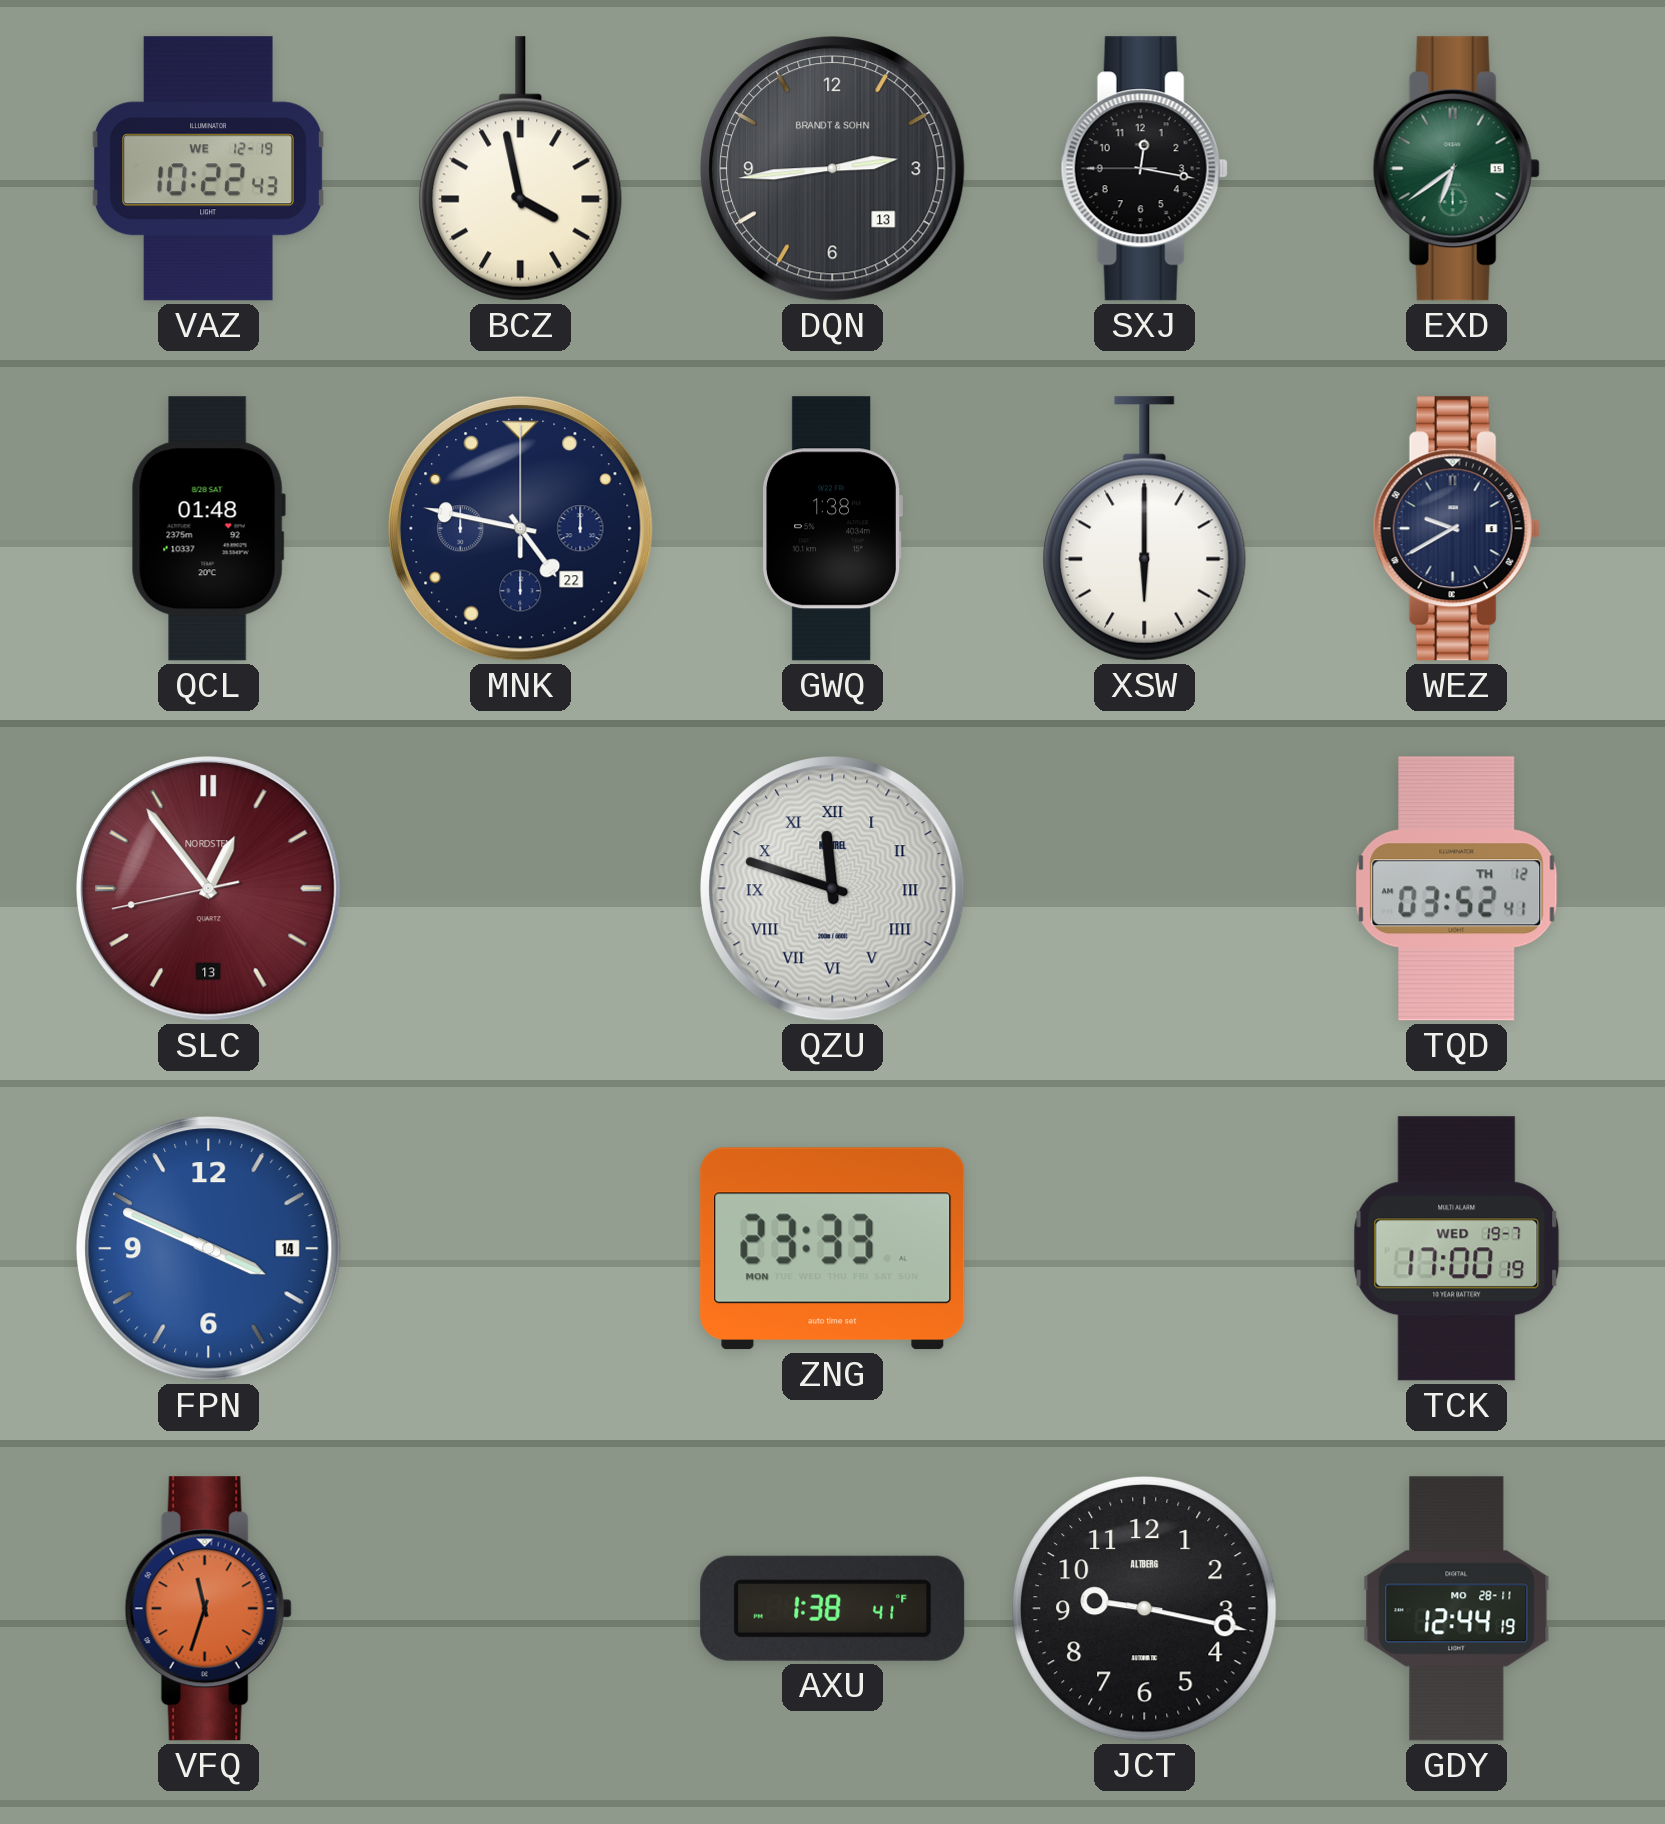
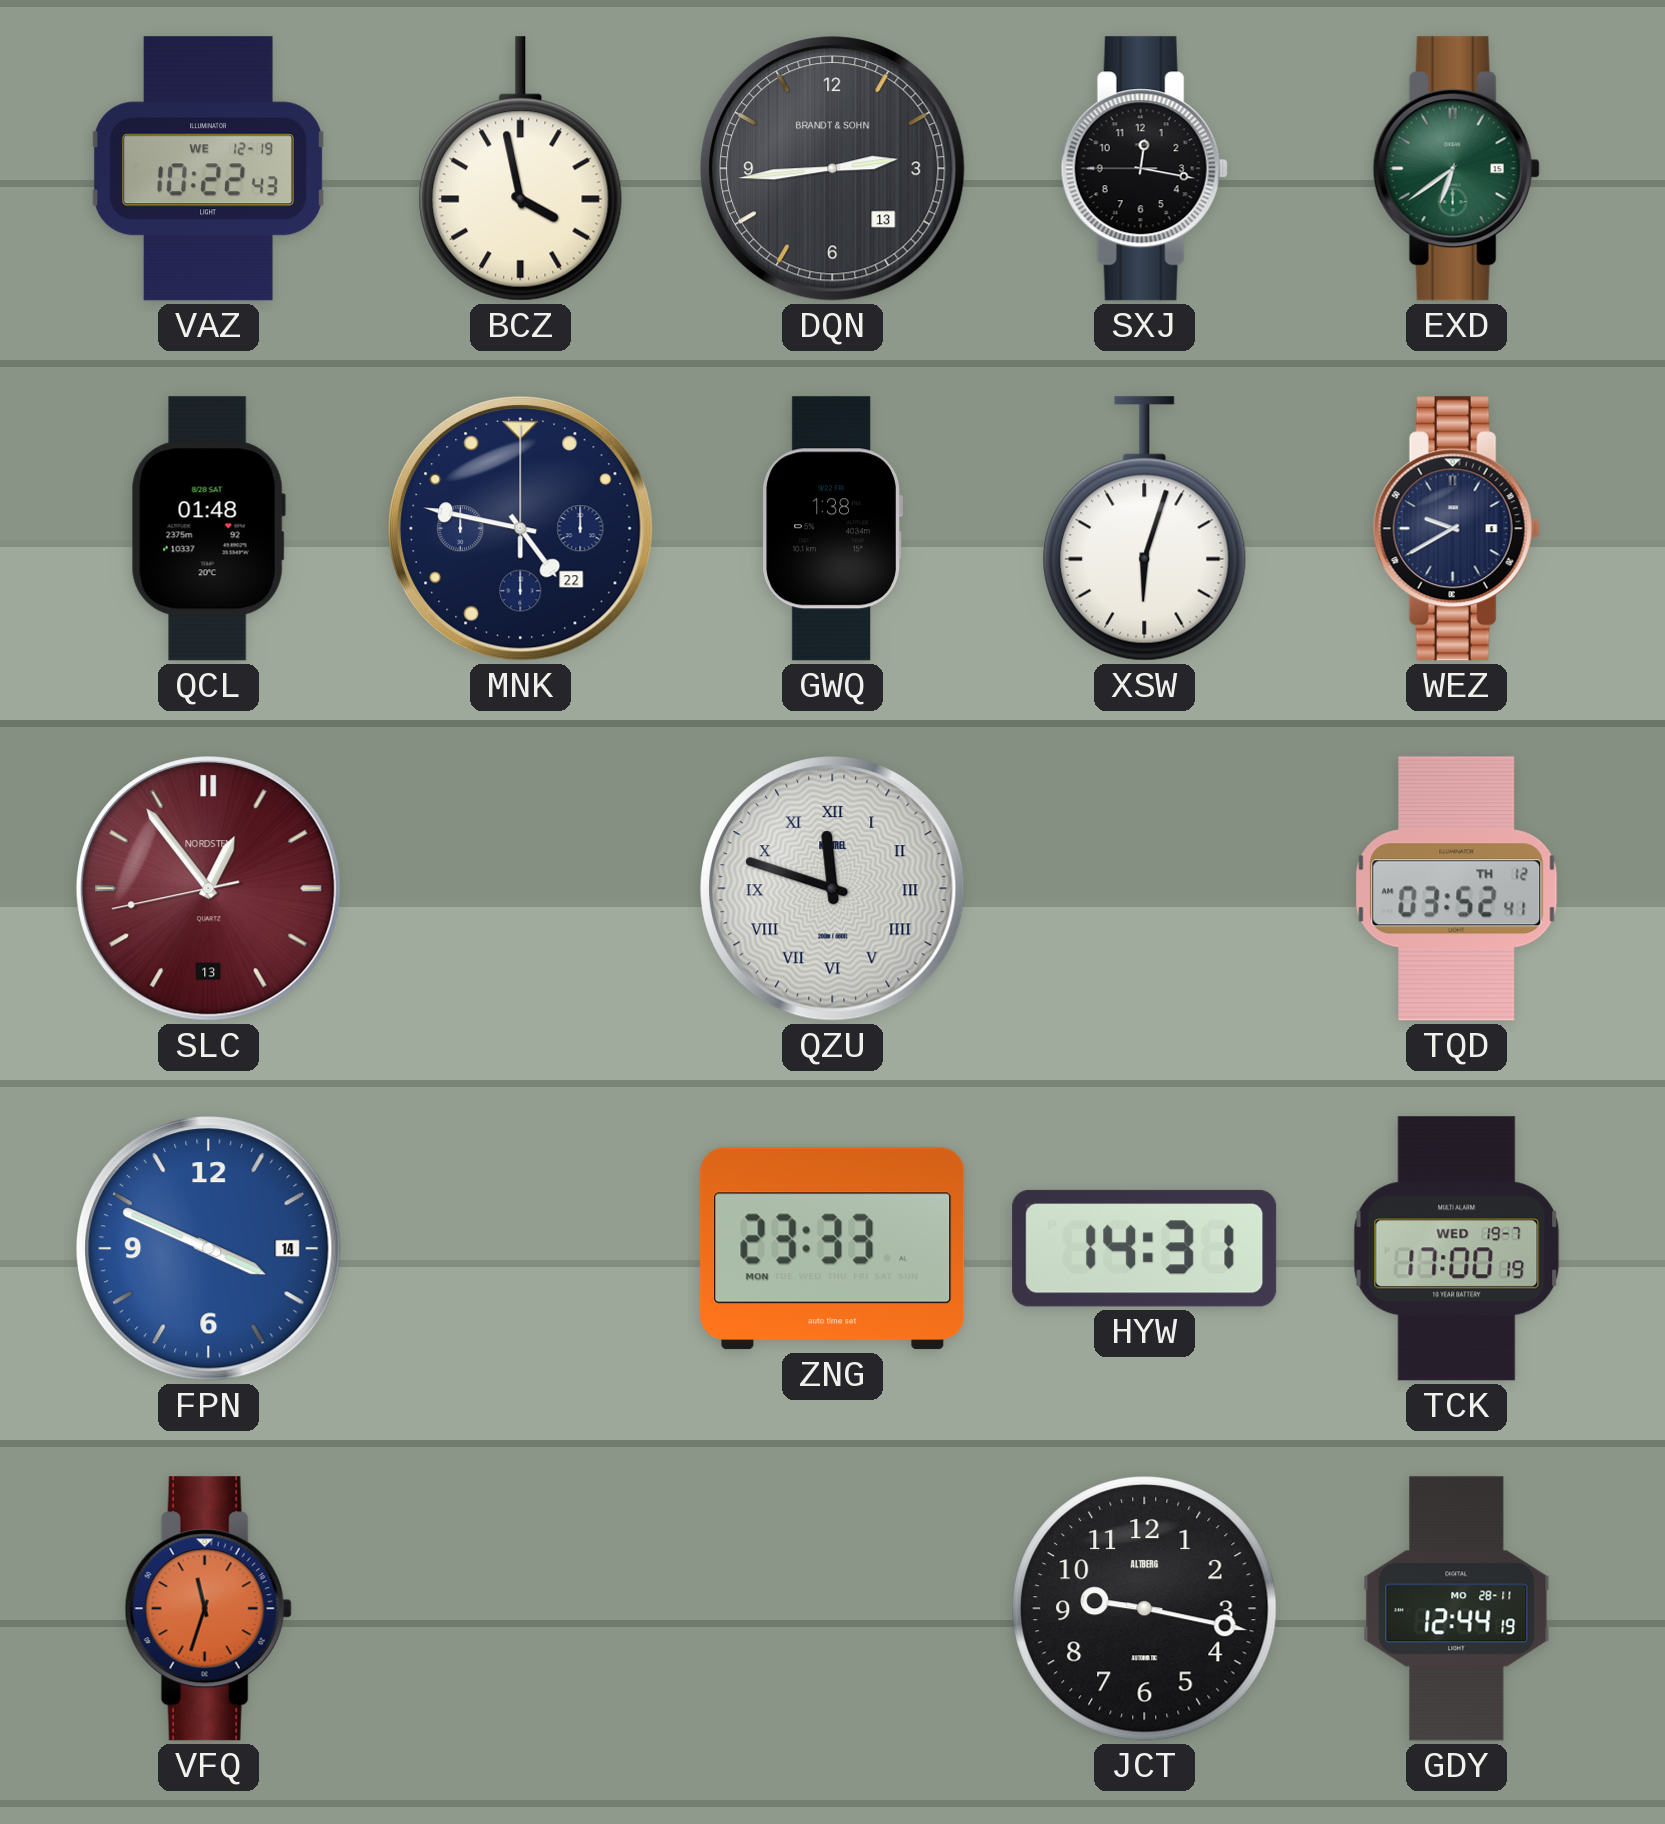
XSW: 6:00 -> 6:03
HYW: none -> 14:31
AXU: 1:38 -> none
